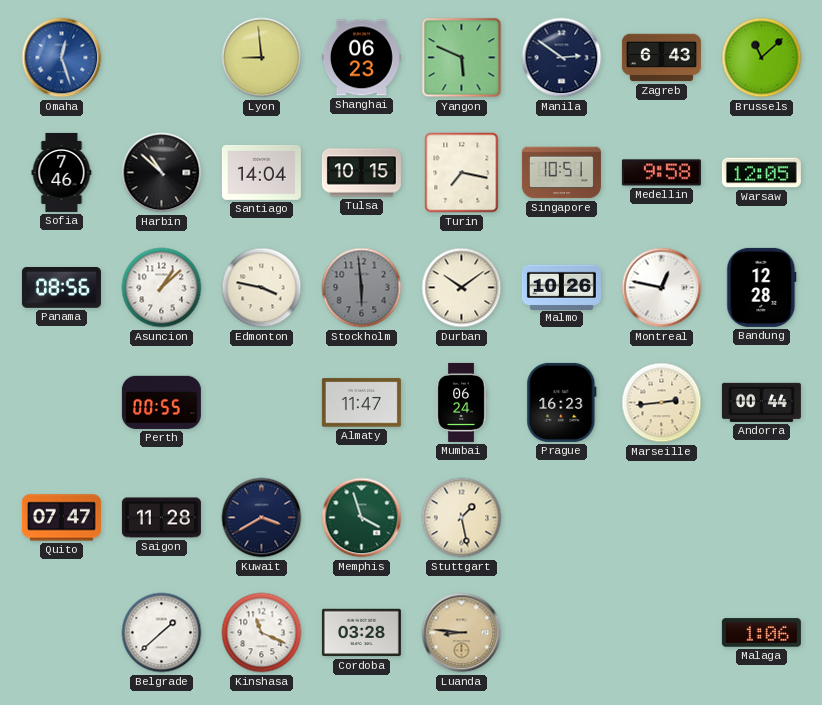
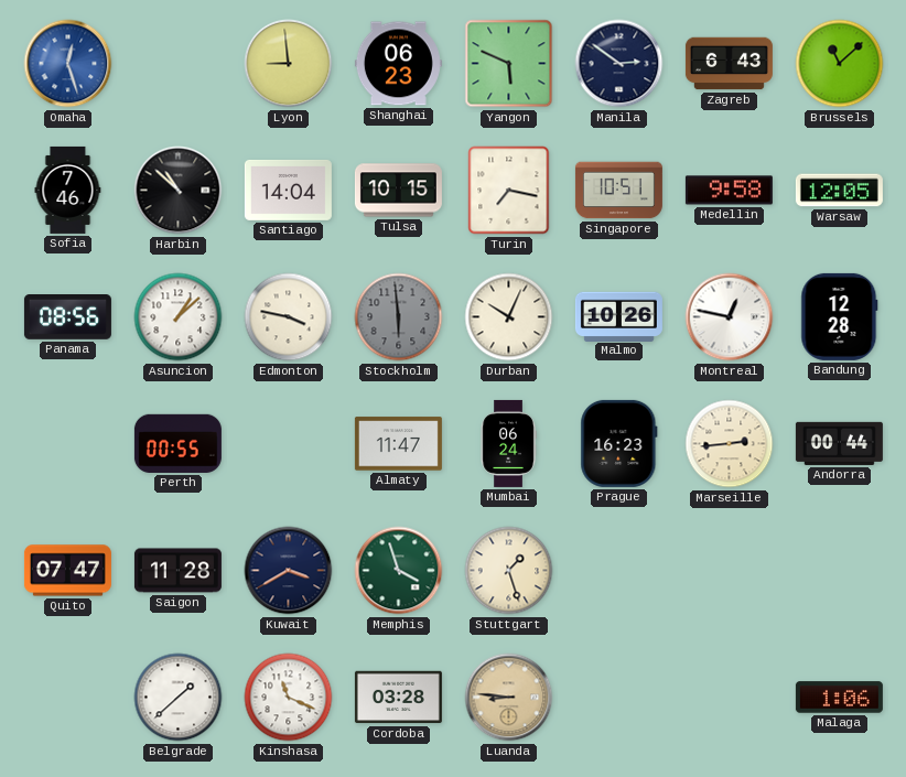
Durban: 10:09 -> 10:04
Stuttgart: 1:28 -> 1:27
